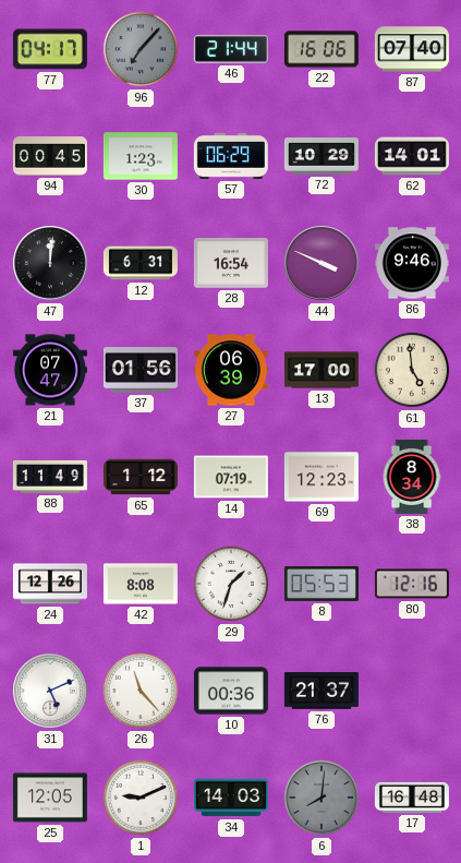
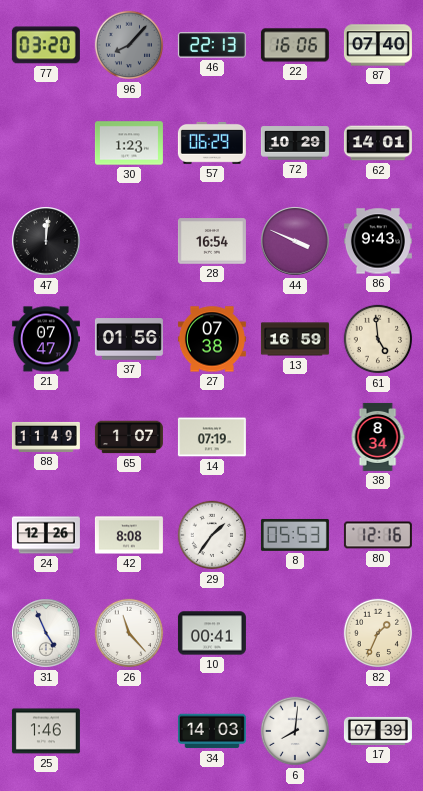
77: 04:17 -> 03:20
96: 7:07 -> 8:07
46: 21:44 -> 22:13
94: 00:45 -> none
12: 6:31 -> none
86: 9:46 -> 9:43
27: 06:39 -> 07:38
13: 17:00 -> 16:59
65: 1:12 -> 1:07
69: 12:23 -> none
29: 1:33 -> 1:36
31: 5:11 -> 4:56
10: 00:36 -> 00:41
76: 21:37 -> none
82: none -> 1:34
25: 12:05 -> 1:46
1: 9:11 -> none
6 dial: grey -> white
17: 16:48 -> 07:39
